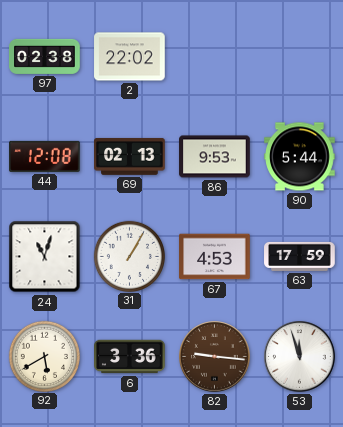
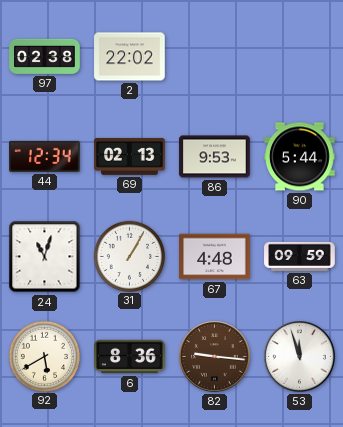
44: 12:08 -> 12:34
67: 4:53 -> 4:48
63: 17:59 -> 09:59
6: 3:36 -> 8:36
